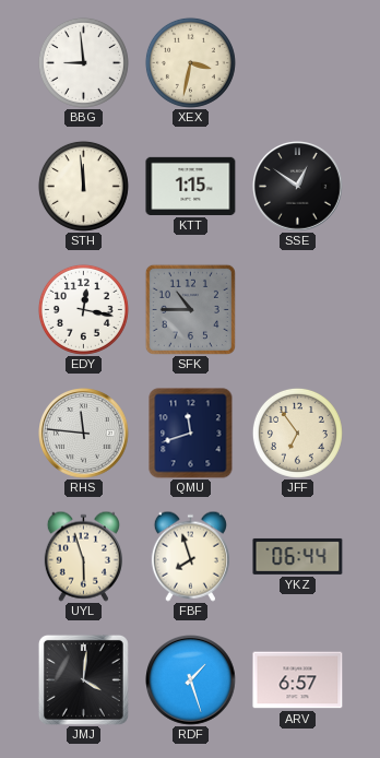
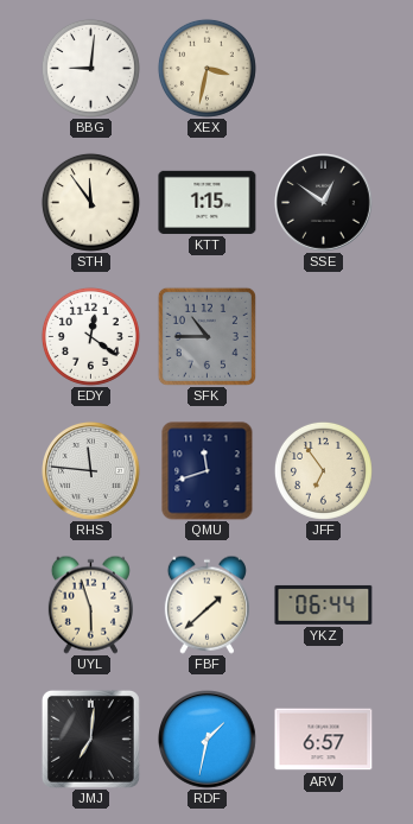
BBG: 8:59 -> 9:01
STH: 11:59 -> 11:54
EDY: 12:17 -> 12:21
FBF: 7:57 -> 1:38
JMJ: 4:01 -> 7:01
RDF: 1:27 -> 1:32
